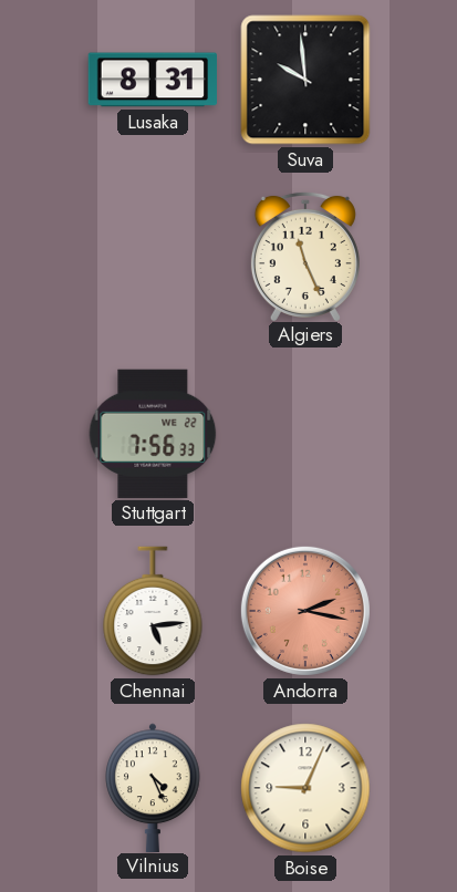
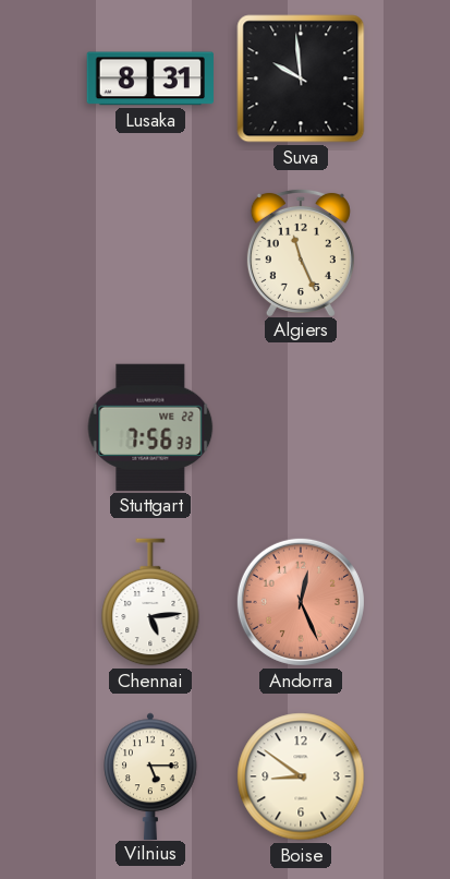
Andorra: 2:17 -> 12:26
Vilnius: 4:26 -> 5:15
Boise: 9:04 -> 8:51
